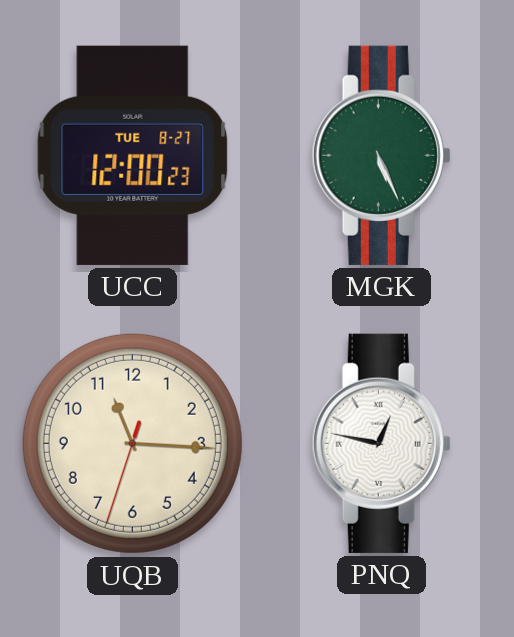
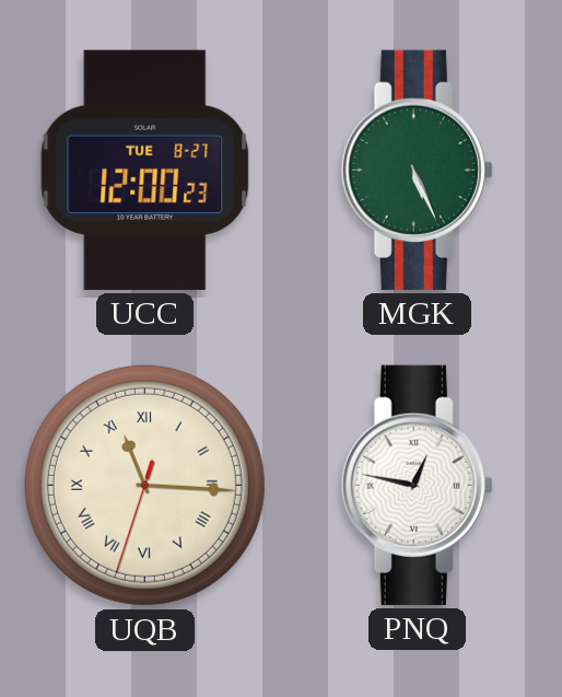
UQB numerals: Arabic -> Roman
